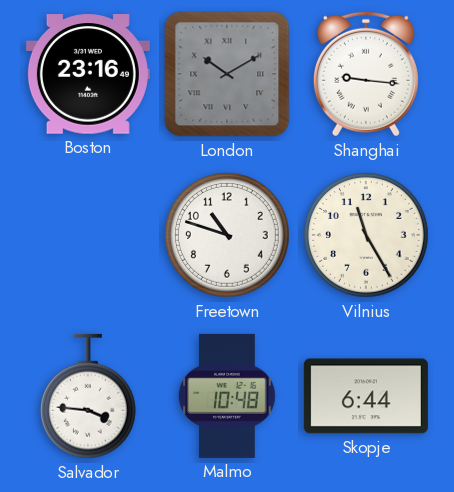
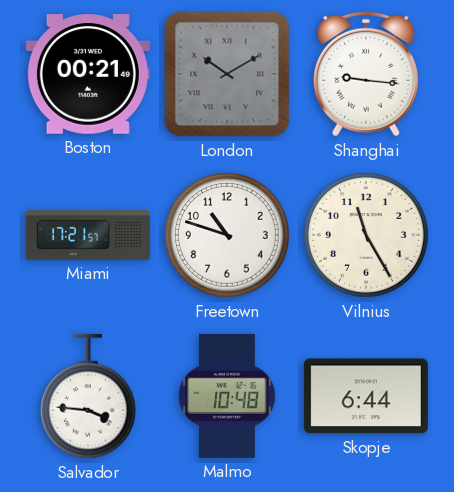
Boston: 23:16 -> 00:21
Miami: none -> 17:21
